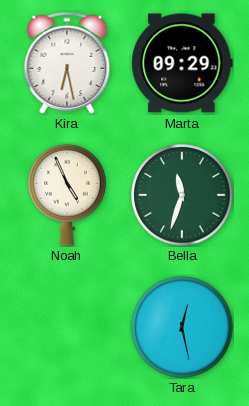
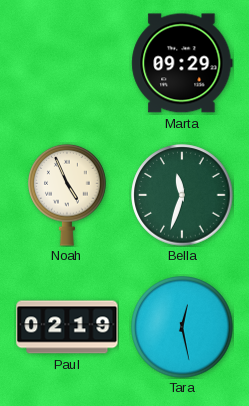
Kira: 6:28 -> none
Paul: none -> 02:19
